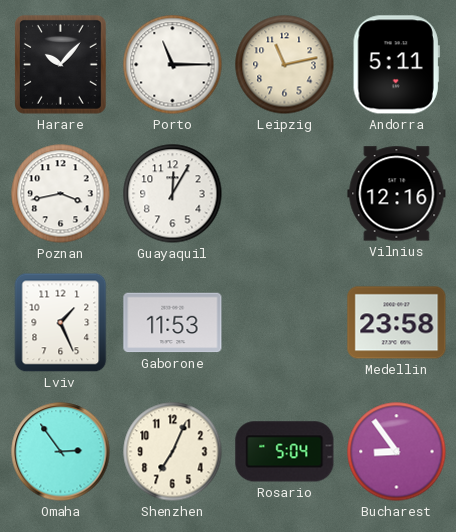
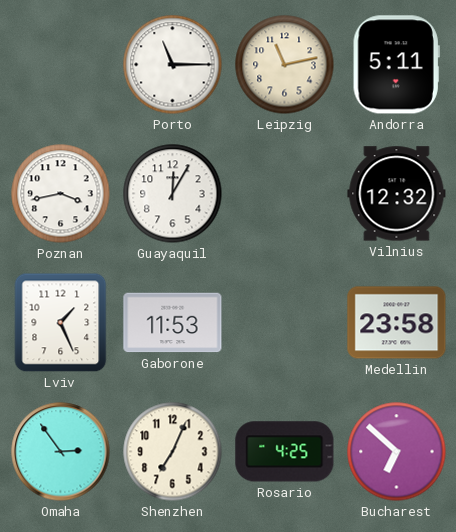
Harare: 10:07 -> none
Vilnius: 12:16 -> 12:32
Rosario: 5:04 -> 4:25
Bucharest: 8:54 -> 6:52
